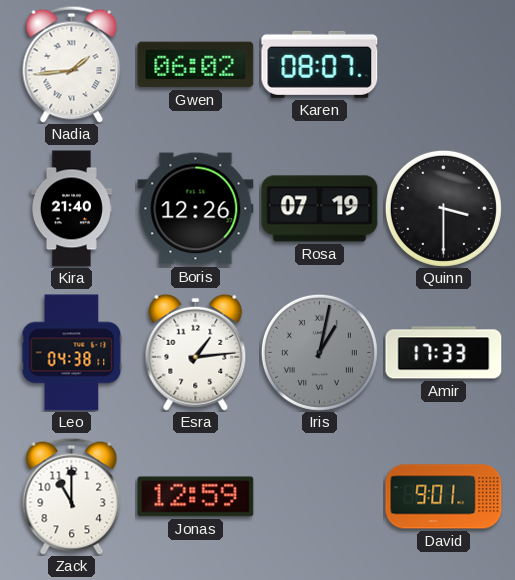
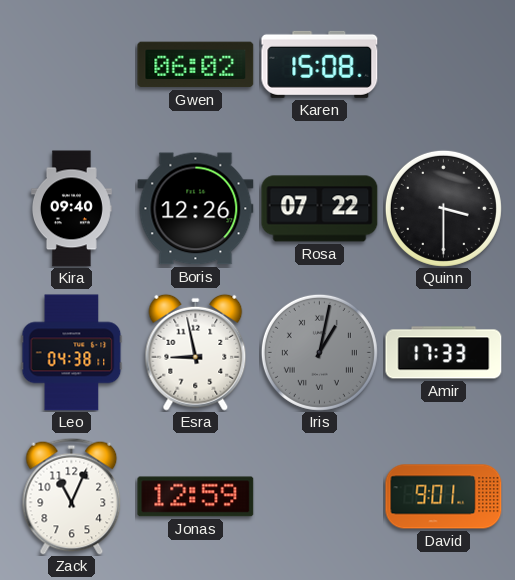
Nadia: 1:44 -> none
Karen: 08:07 -> 15:08
Kira: 21:40 -> 09:40
Rosa: 07:19 -> 07:22
Esra: 1:14 -> 8:58
Zack: 11:00 -> 11:04
